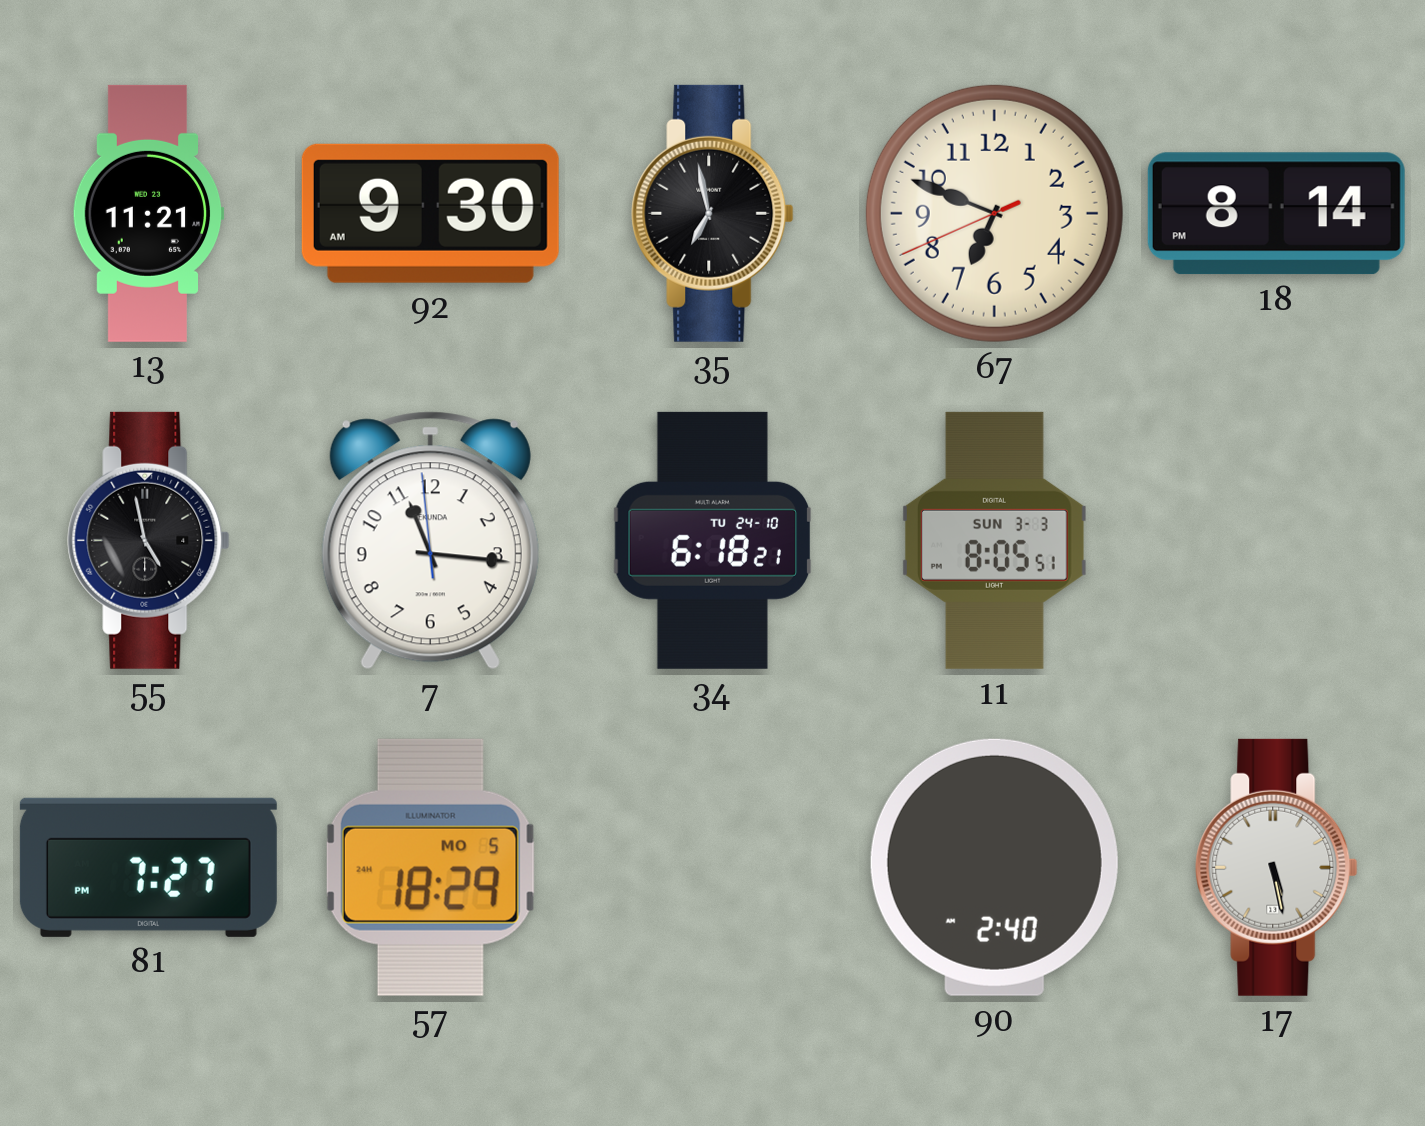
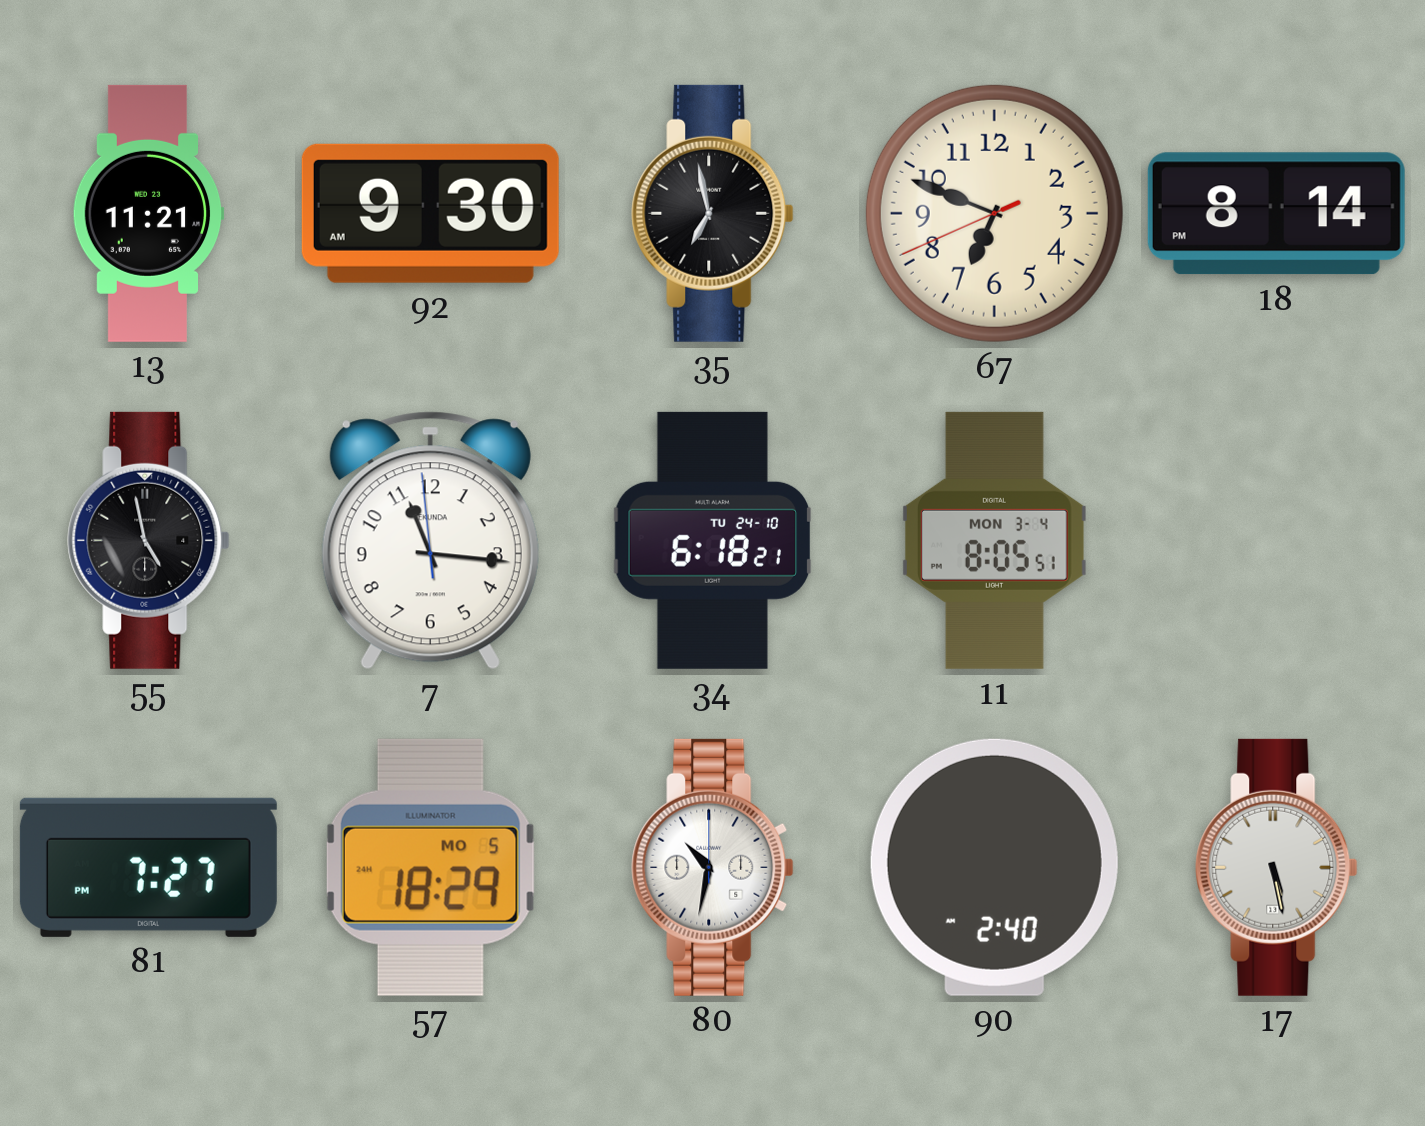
11 date: SUN 3-3 -> MON 3-4
80: none -> 10:32
